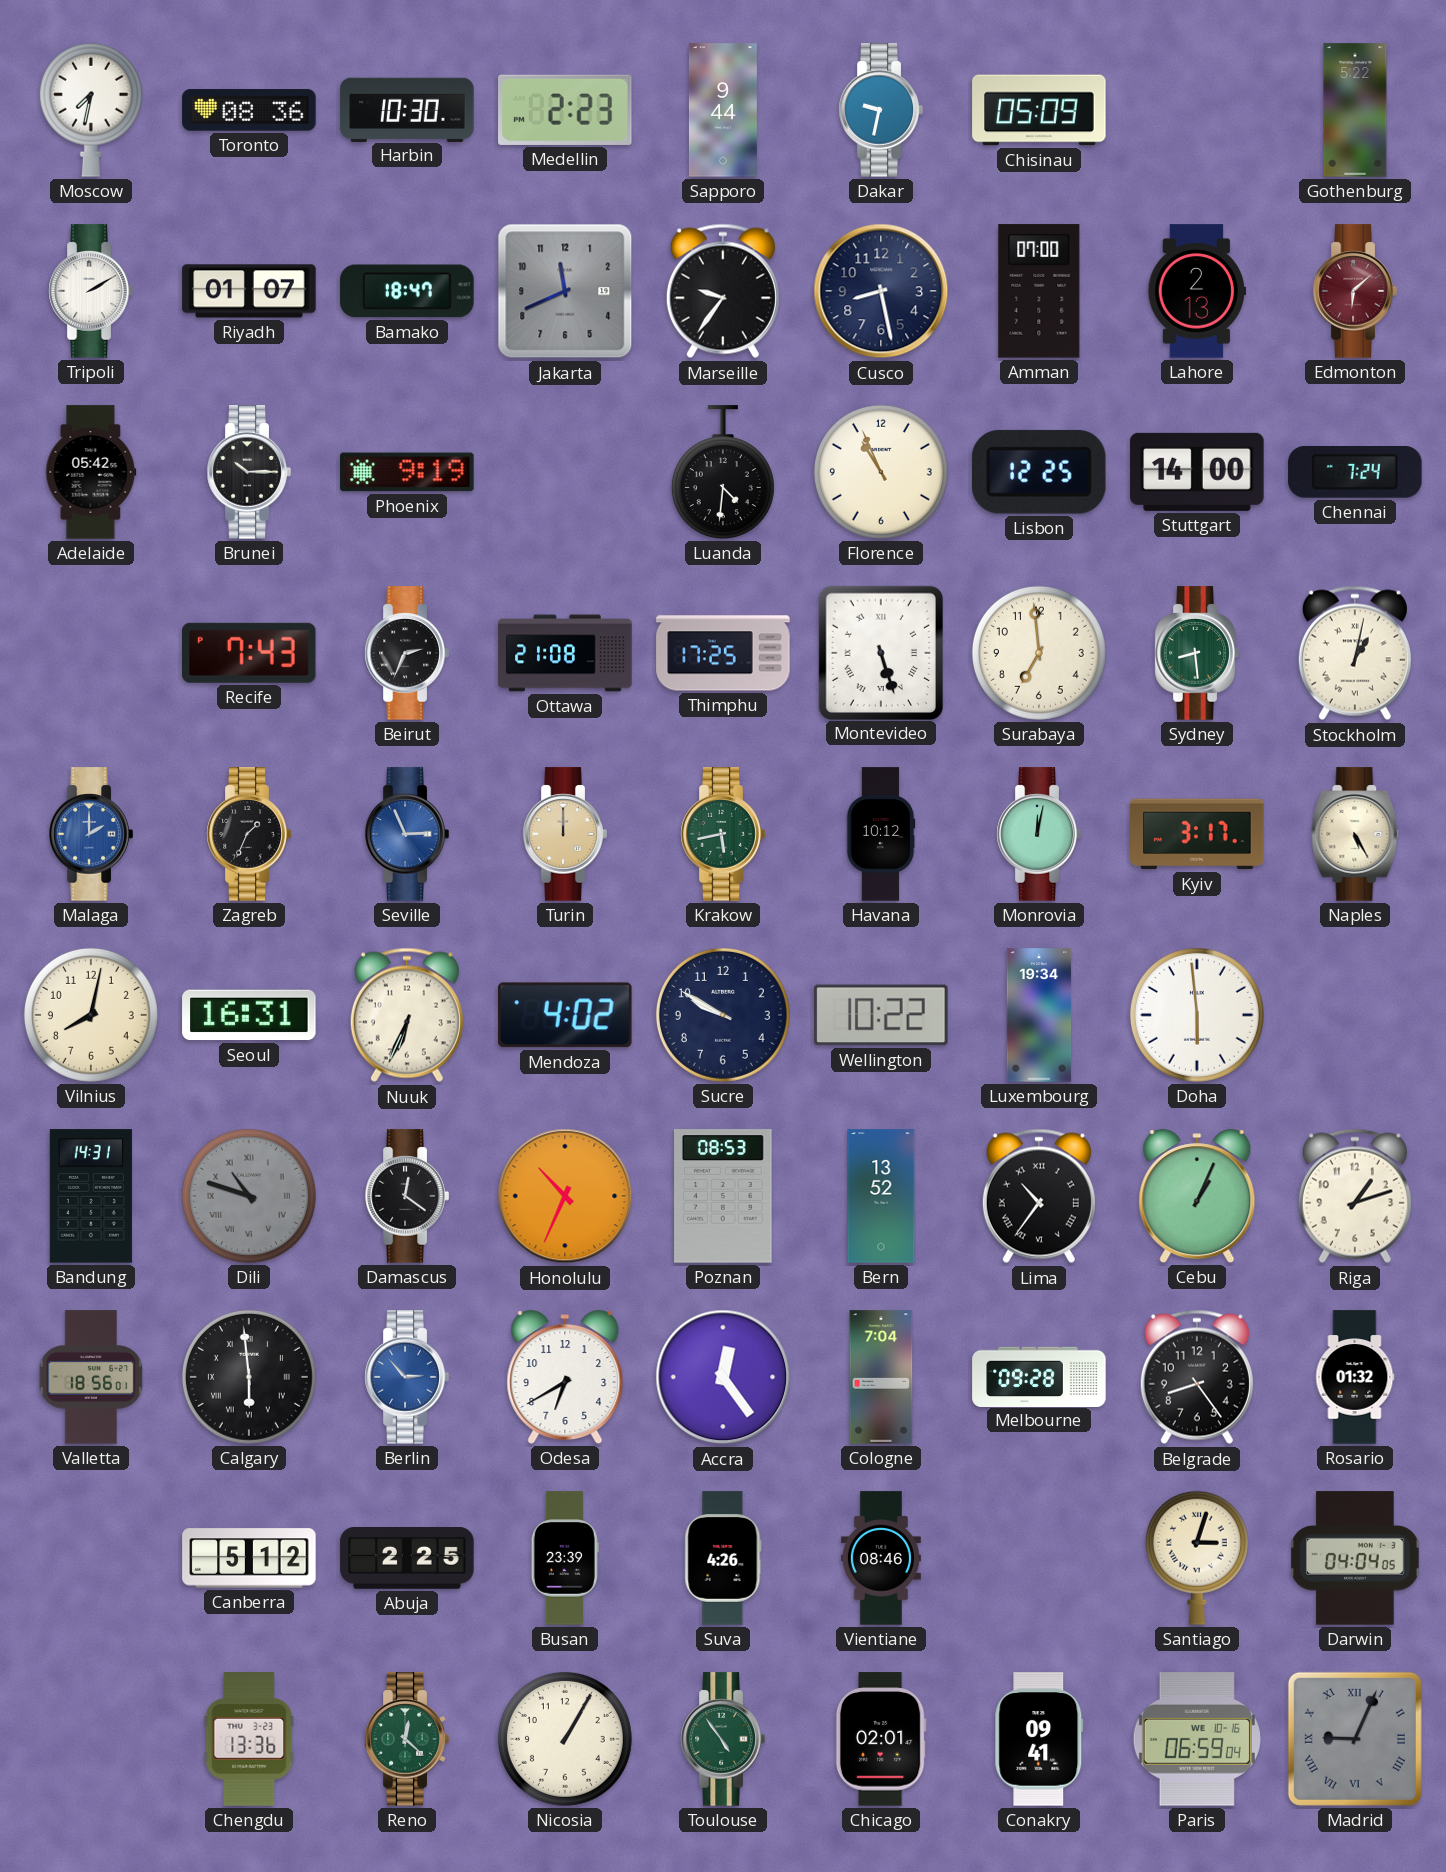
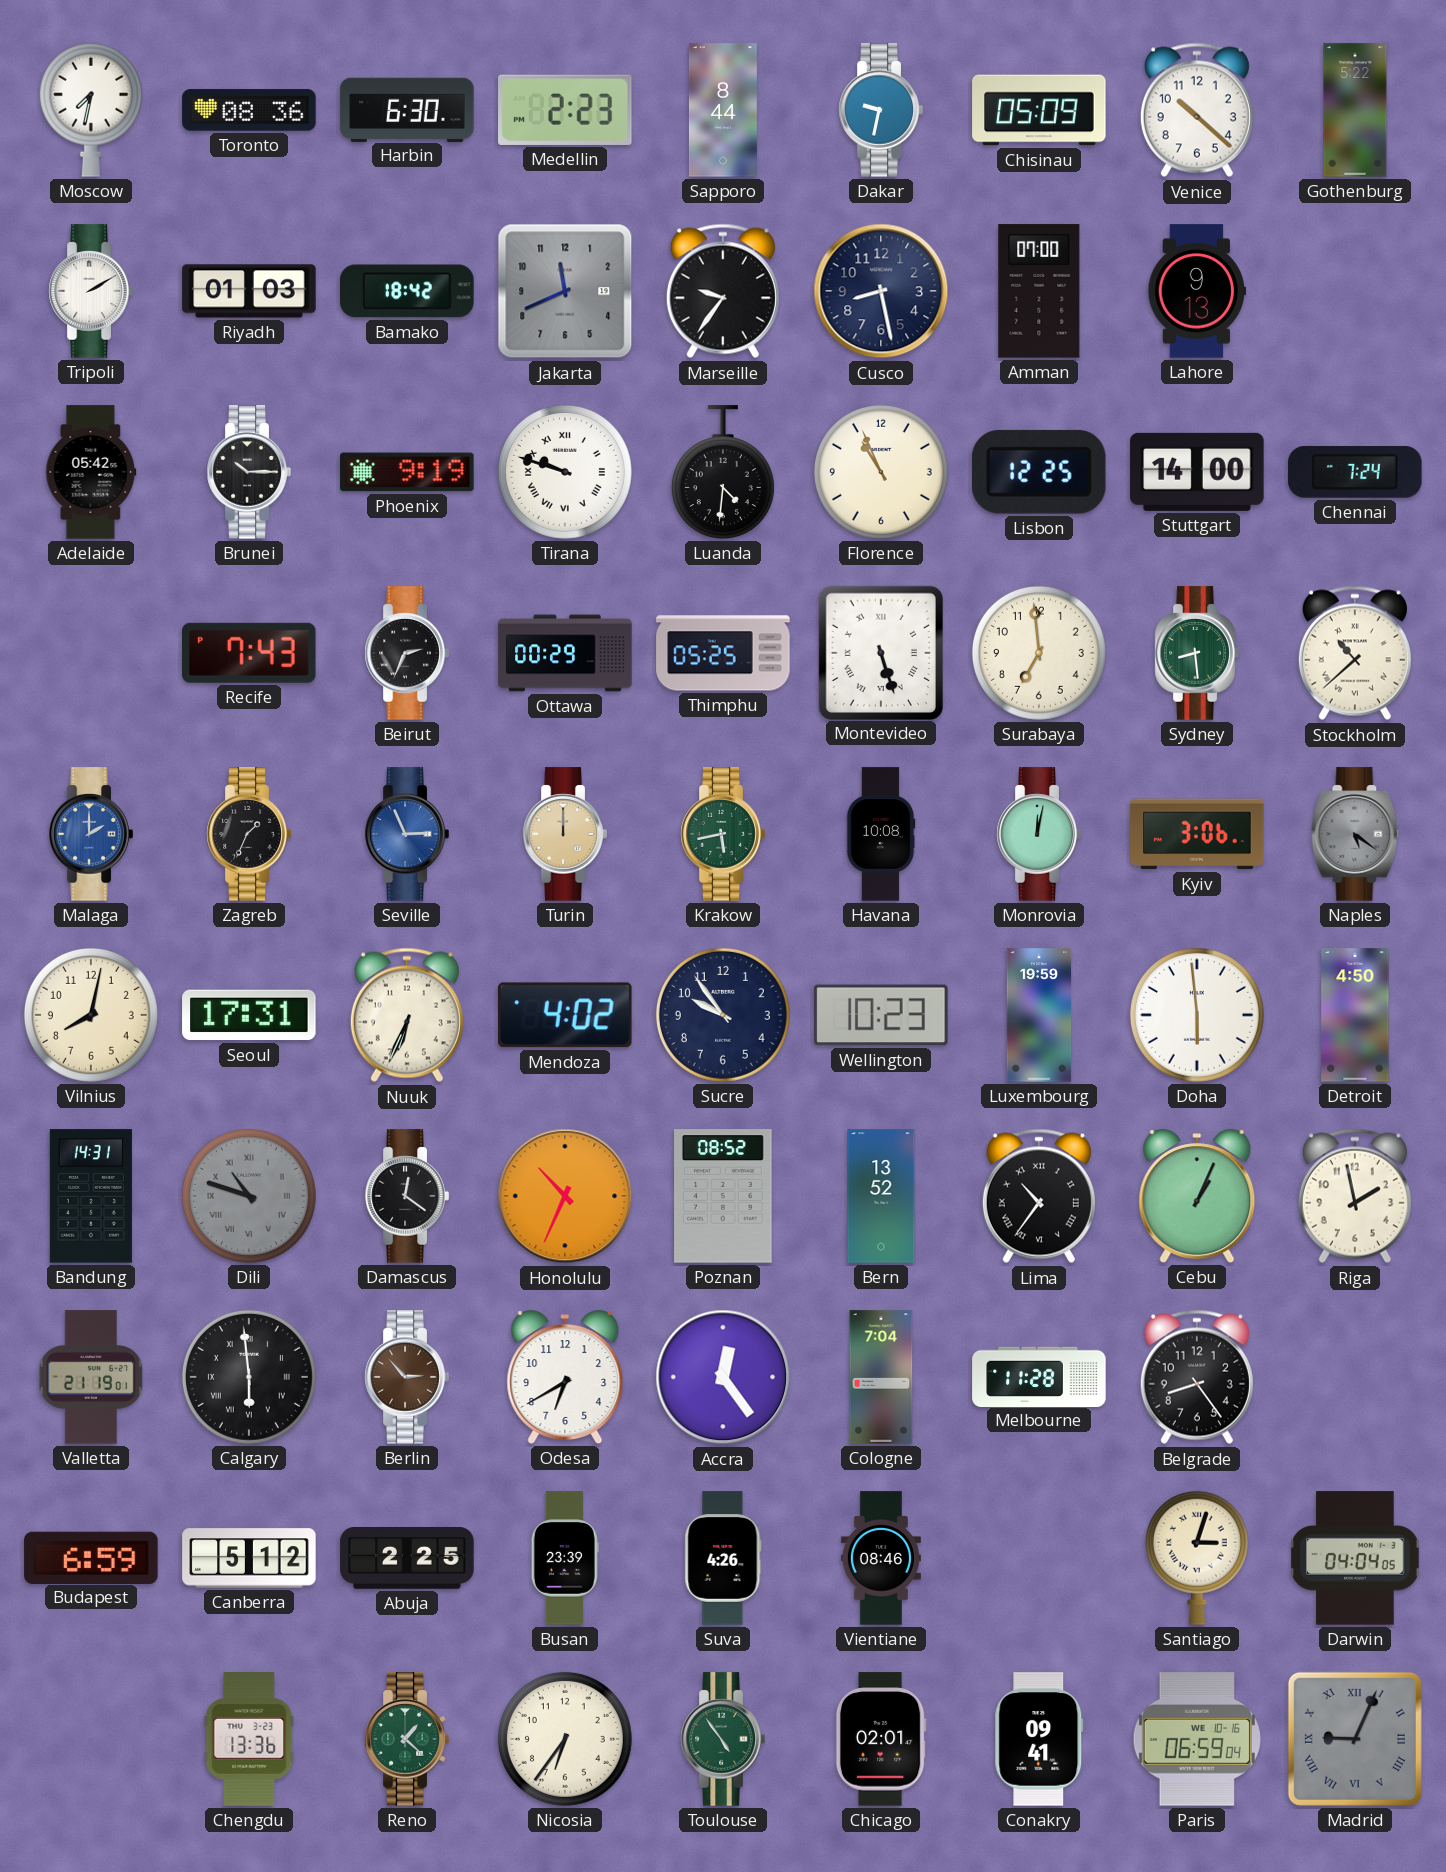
Harbin: 10:30 -> 6:30
Sapporo: 9:44 -> 8:44
Venice: none -> 10:22
Riyadh: 01:07 -> 01:03
Bamako: 18:47 -> 18:42
Lahore: 2:13 -> 9:13
Edmonton: 6:08 -> none
Tirana: none -> 9:48
Ottawa: 21:08 -> 00:29
Thimphu: 17:25 -> 05:25
Stockholm: 1:02 -> 10:38
Havana: 10:12 -> 10:08
Kyiv: 3:17 -> 3:06
Naples: 5:25 -> 5:21
Naples dial: cream -> grey
Seoul: 16:31 -> 17:31
Sucre: 9:50 -> 9:54
Wellington: 10:22 -> 10:23
Luxembourg: 19:34 -> 19:59
Detroit: none -> 4:50
Poznan: 08:53 -> 08:52
Riga: 1:12 -> 1:58
Valletta: 18:56 -> 21:19
Berlin dial: blue -> brown
Melbourne: 09:28 -> 11:28
Rosario: 01:32 -> none
Budapest: none -> 6:59
Reno: 12:22 -> 1:22
Nicosia: 1:05 -> 6:36
